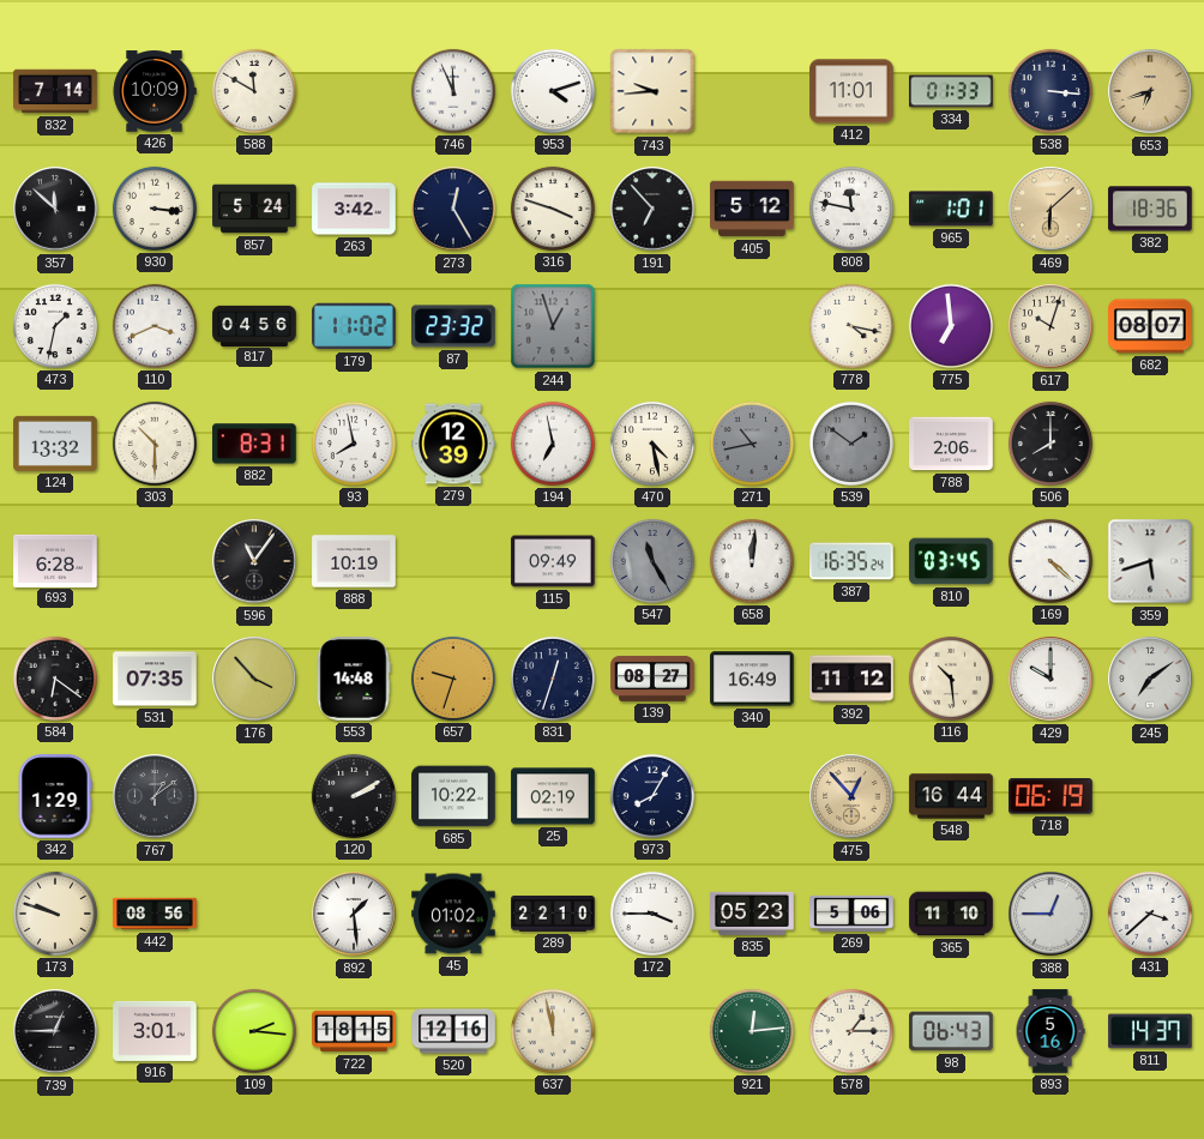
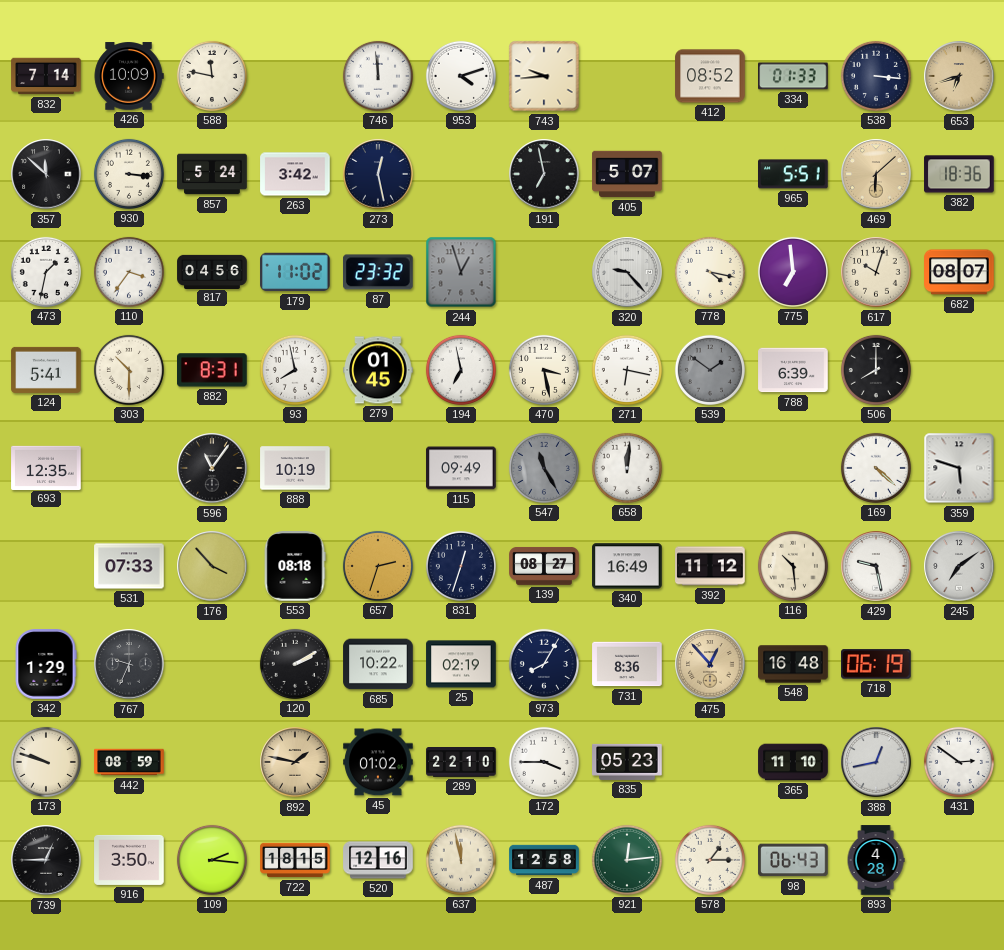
588: 11:50 -> 11:47
746: 11:56 -> 11:59
412: 11:01 -> 08:52
273: 12:25 -> 12:28
316: 3:48 -> none
191: 6:53 -> 6:58
405: 5:12 -> 5:07
808: 11:47 -> none
965: 1:01 -> 5:51
110: 3:41 -> 3:36
320: none -> 9:23
124: 13:32 -> 5:41
279: 12:39 -> 01:45
470: 4:28 -> 3:28
271: 10:43 -> 6:17
271 dial: grey -> white
788: 2:06 -> 6:39
693: 6:28 -> 12:35
387: 16:35 -> none
810: 03:45 -> none
359: 5:42 -> 5:48
584: 6:21 -> none
531: 07:35 -> 07:33
553: 14:48 -> 08:18
657: 9:33 -> 2:33
429: 10:00 -> 9:28
767: 1:09 -> 9:34
731: none -> 8:36
548: 16:44 -> 16:48
442: 08:56 -> 08:59
892: 1:29 -> 1:47
892 dial: white -> champagne
269: 5:06 -> none
388: 12:45 -> 12:43
431: 3:38 -> 2:51
916: 3:01 -> 3:50
487: none -> 12:58
893: 5:16 -> 4:28
811: 14:37 -> none
